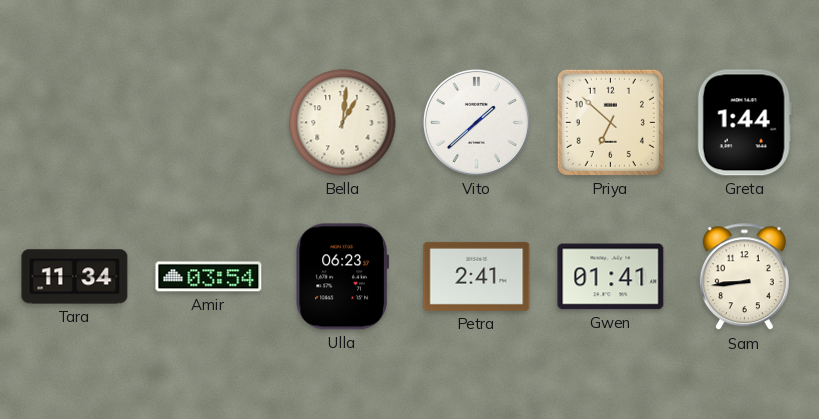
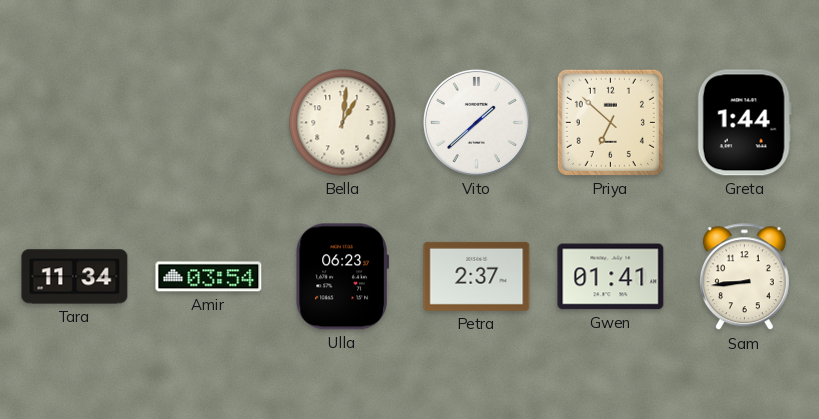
Petra: 2:41 -> 2:37
